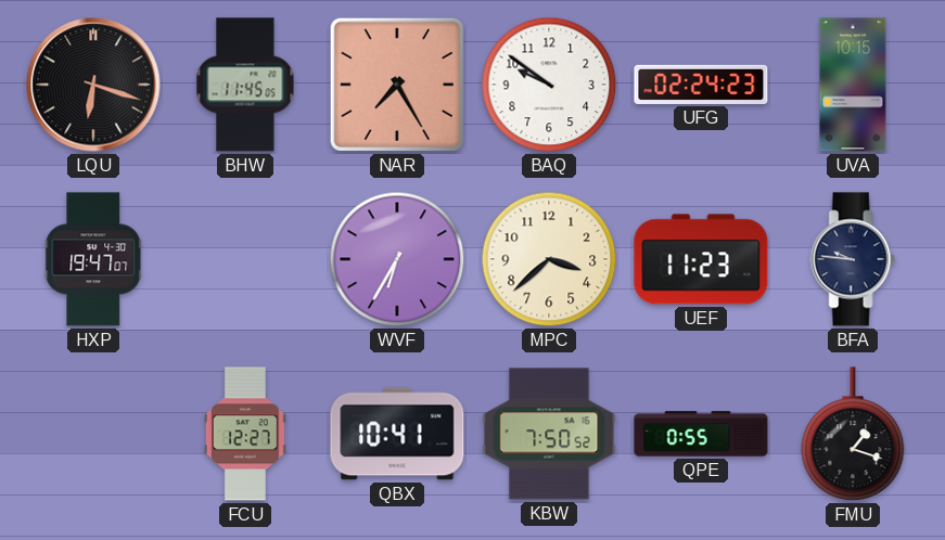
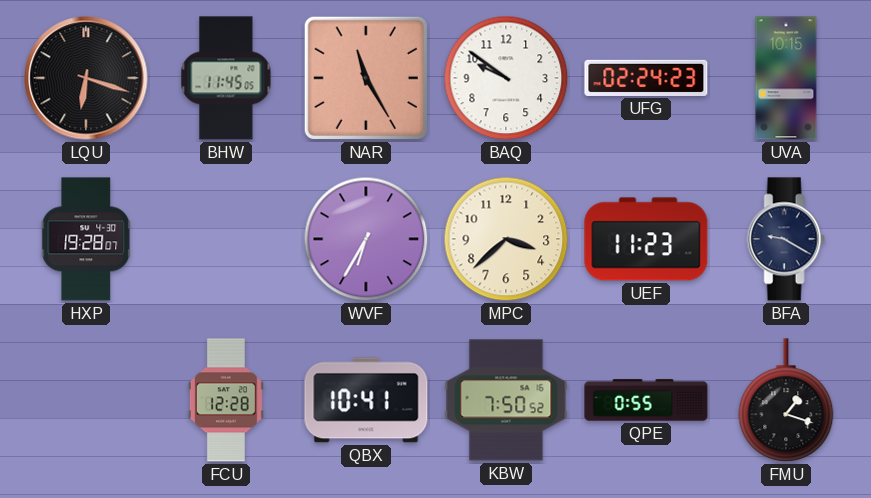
NAR: 7:25 -> 11:25
HXP: 19:47 -> 19:28
BFA: 9:46 -> 9:20
FCU: 12:27 -> 12:28
